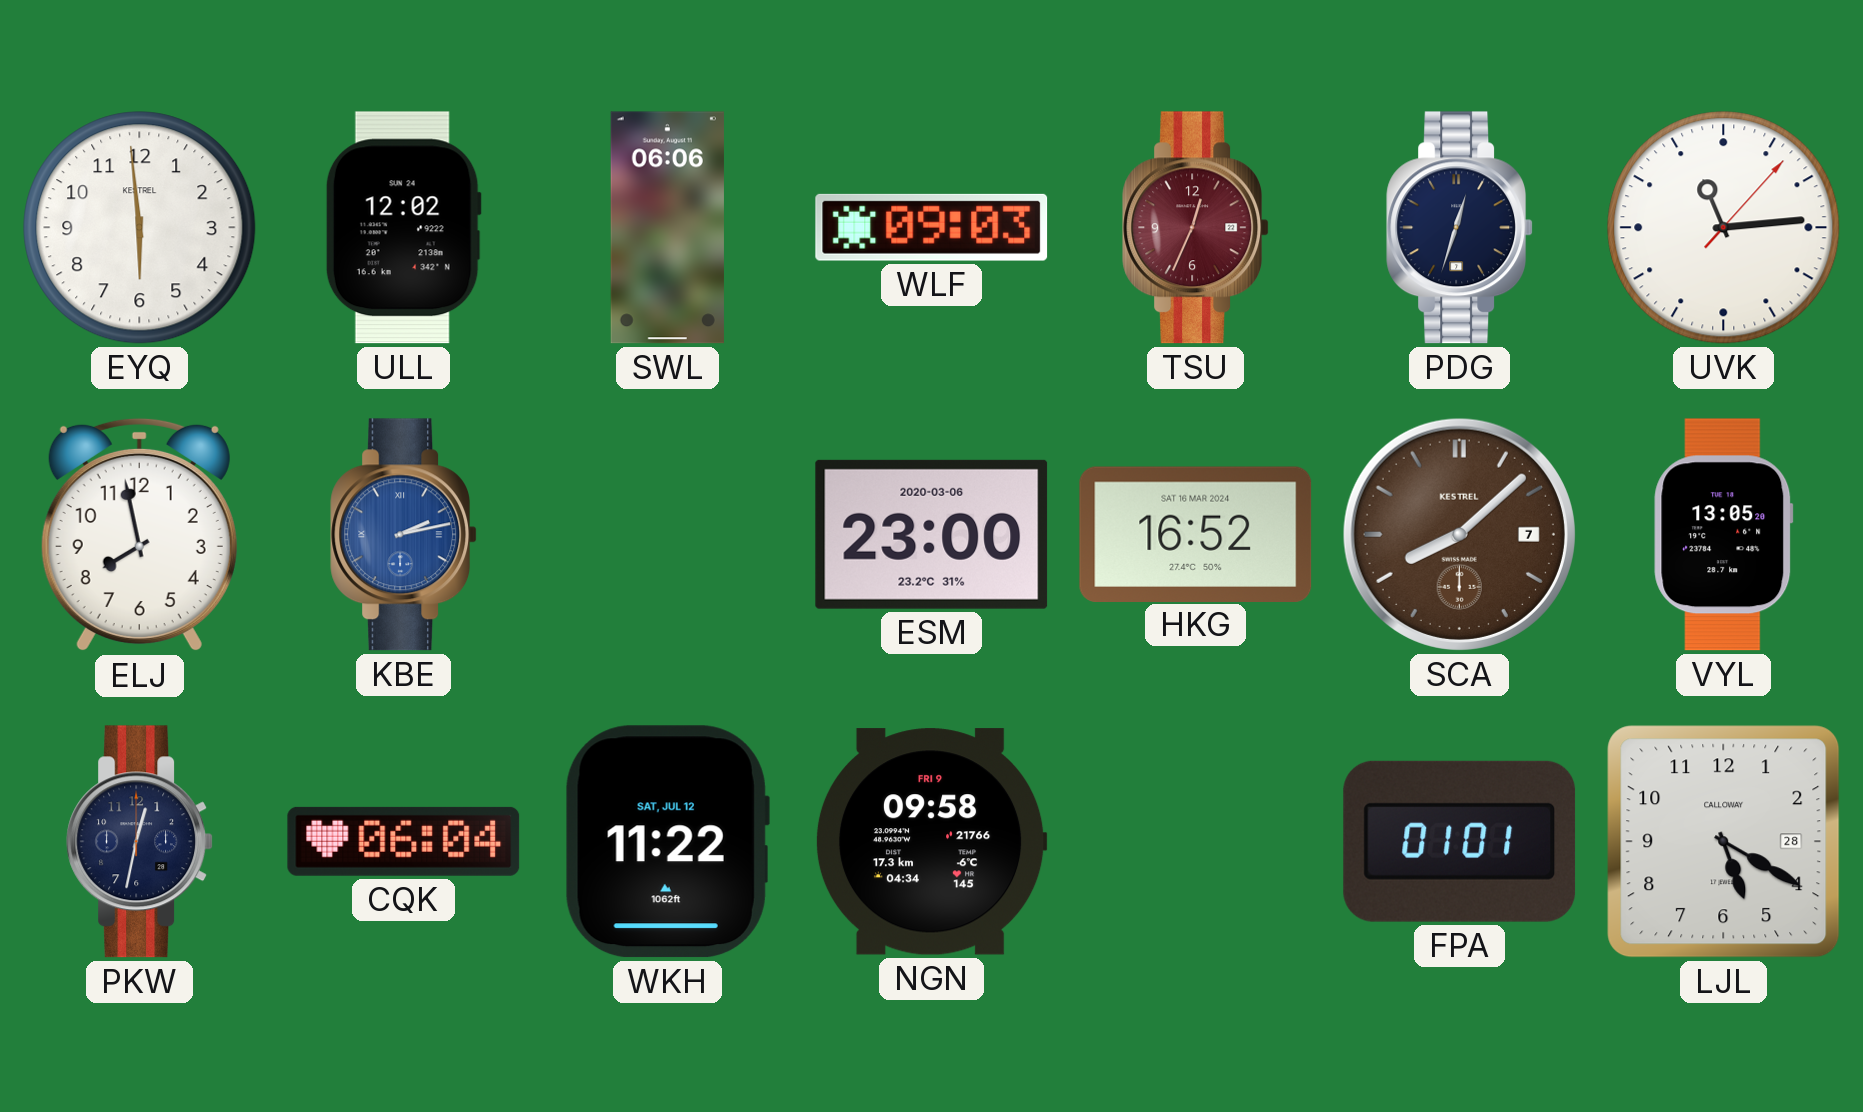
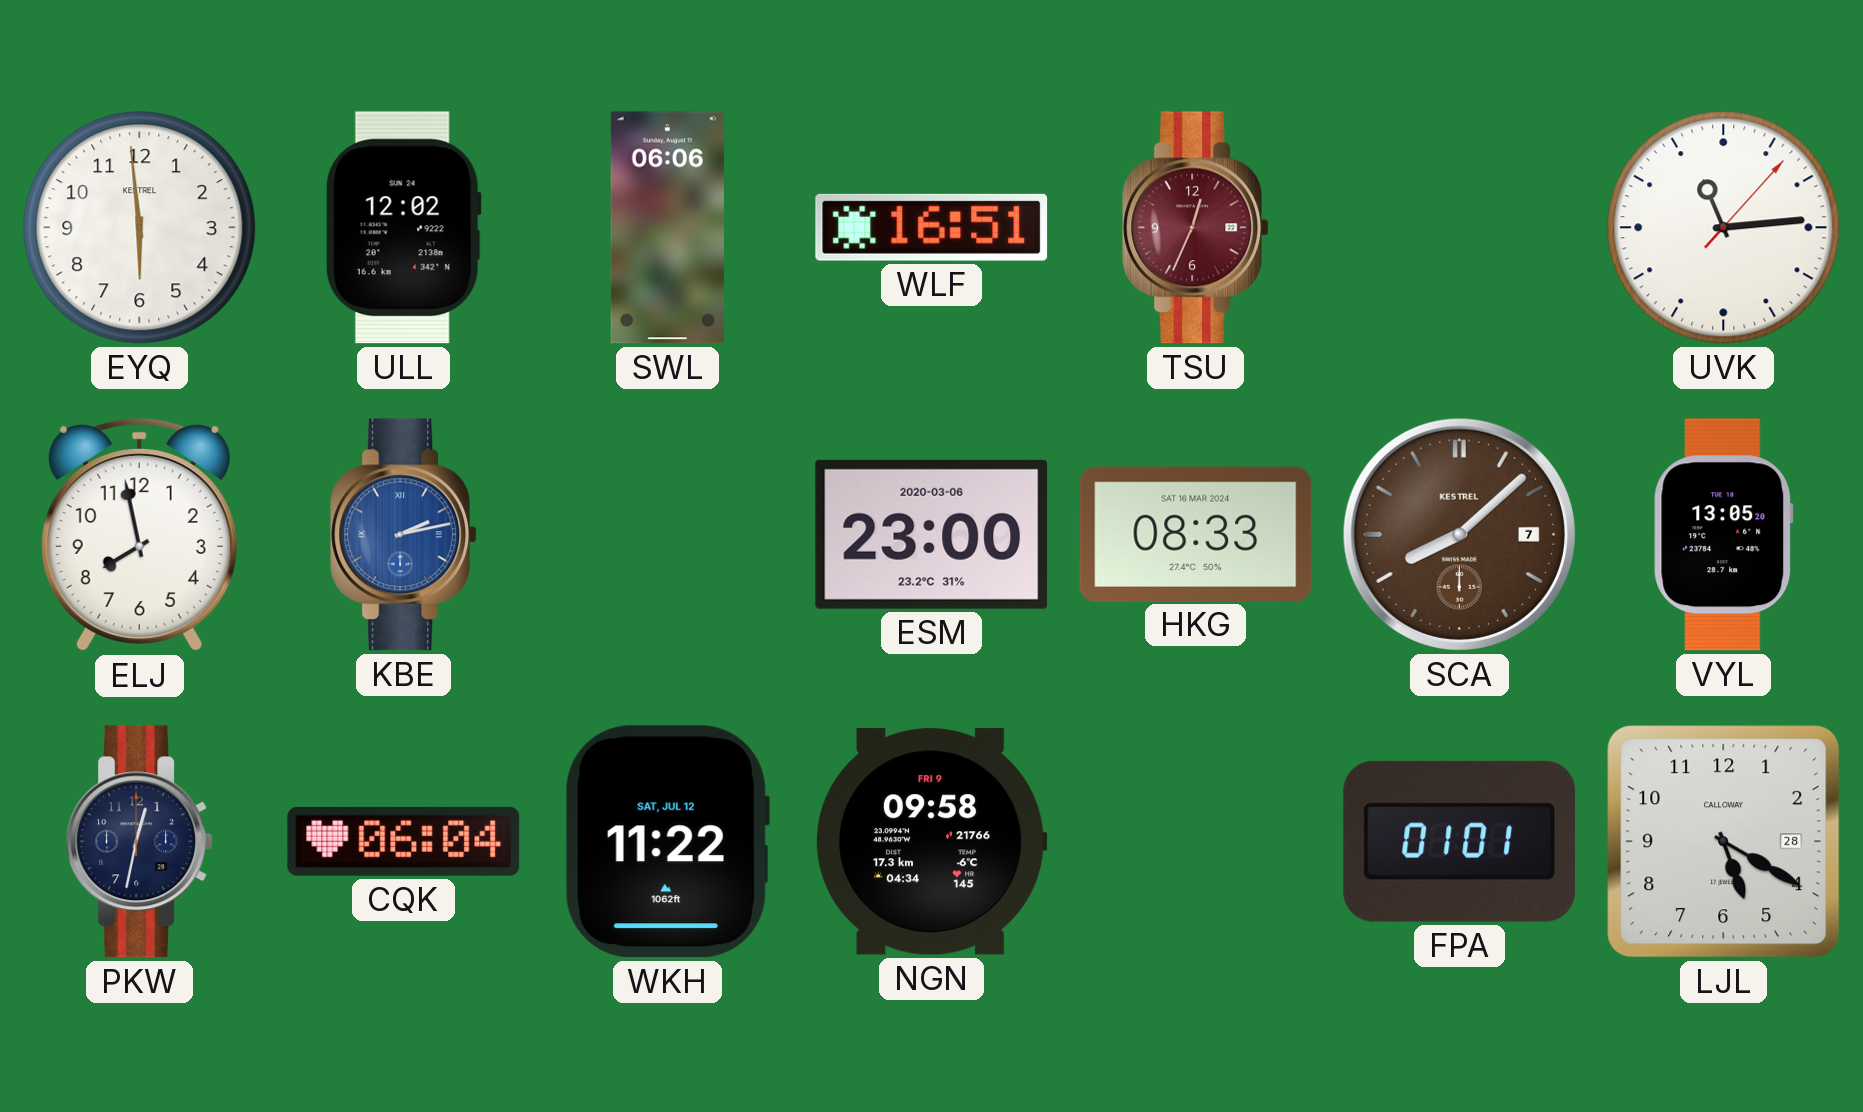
WLF: 09:03 -> 16:51
PDG: 12:33 -> none
HKG: 16:52 -> 08:33
